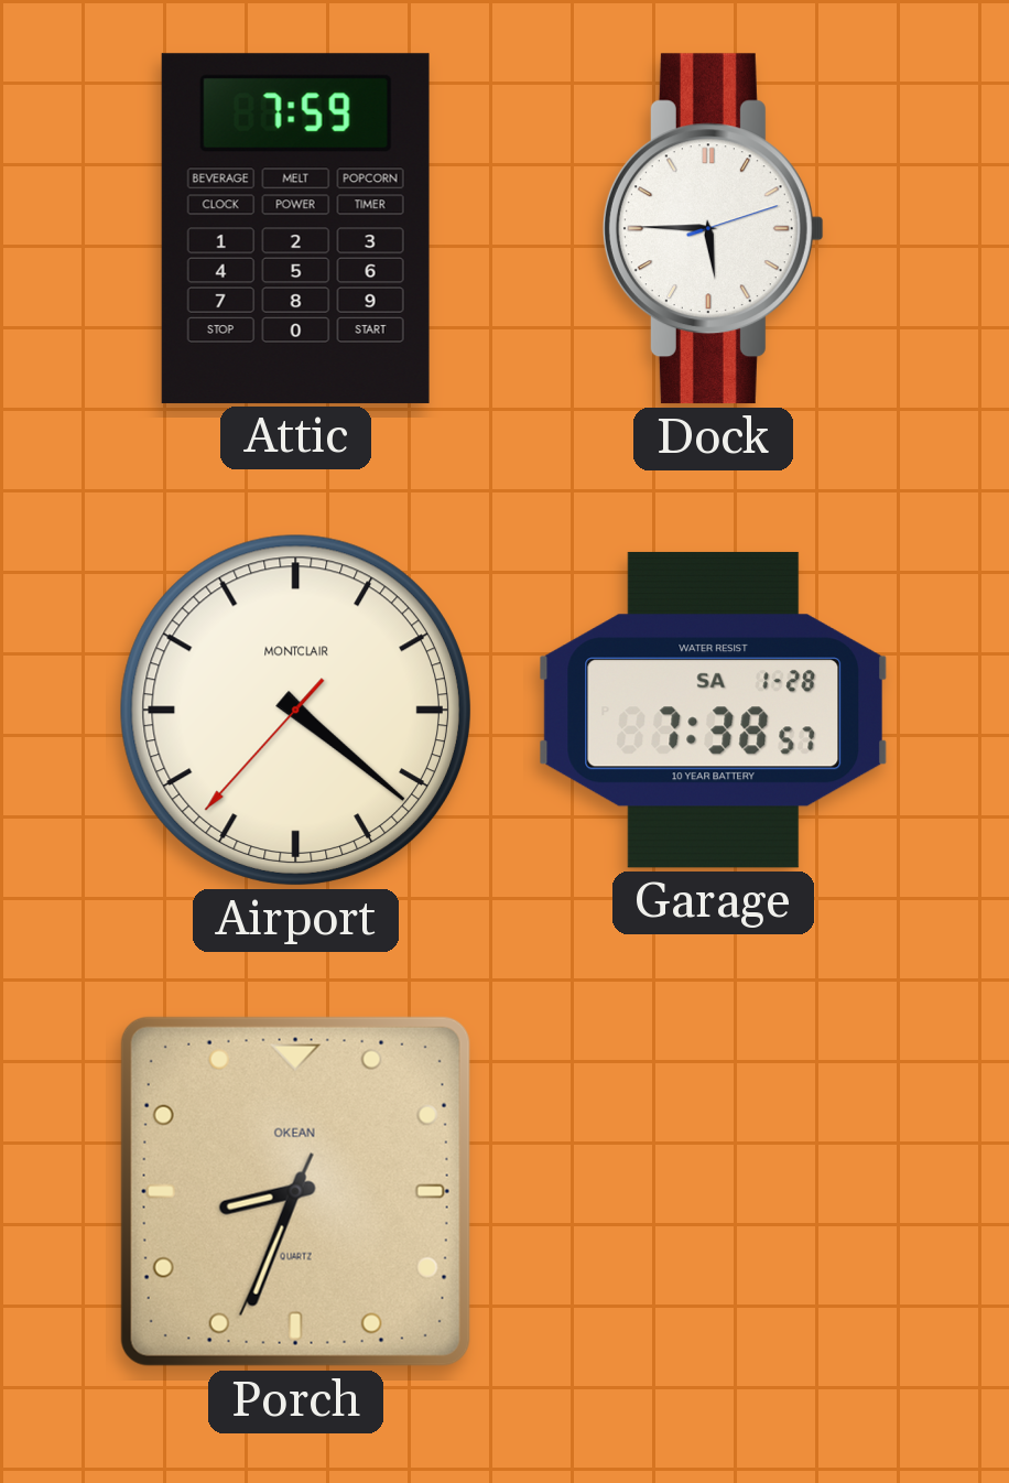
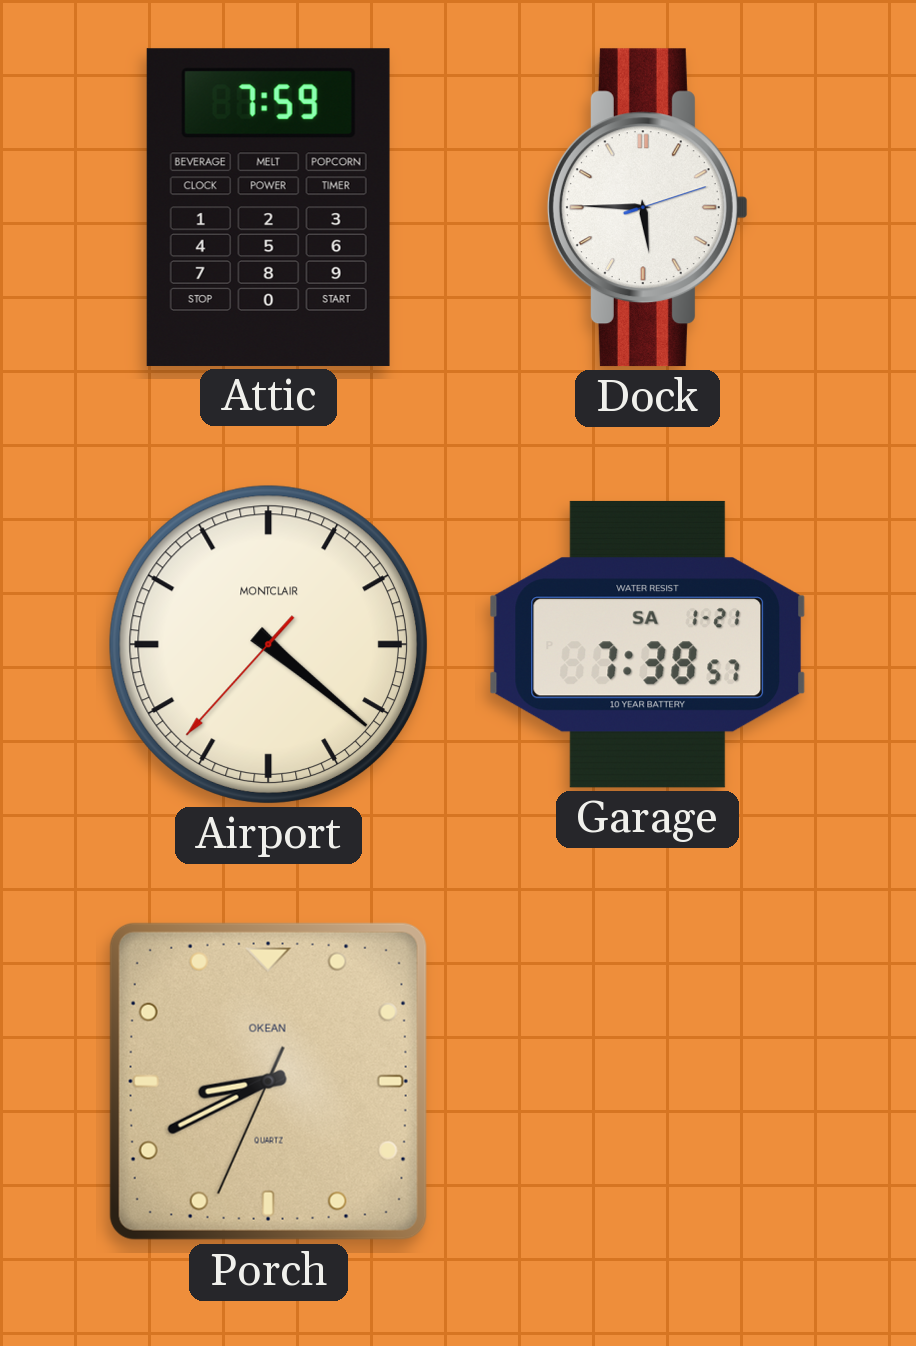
Garage date: SA 1-28 -> SA 1-21
Porch: 8:33 -> 8:40
